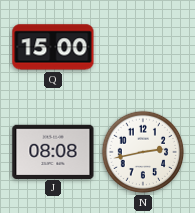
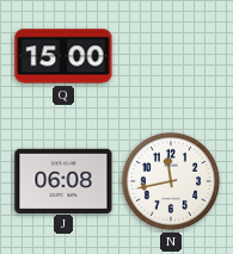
J: 08:08 -> 06:08
N: 2:43 -> 11:43
